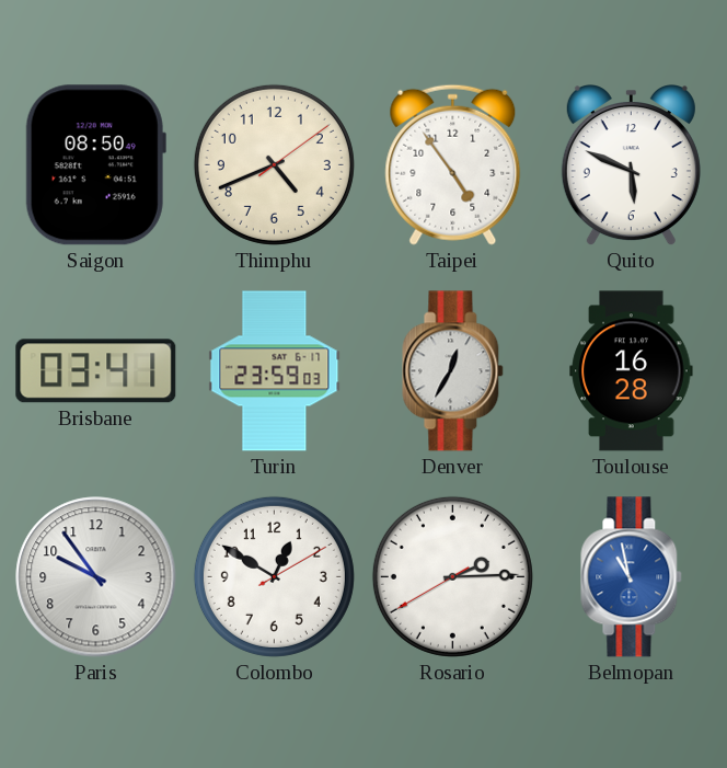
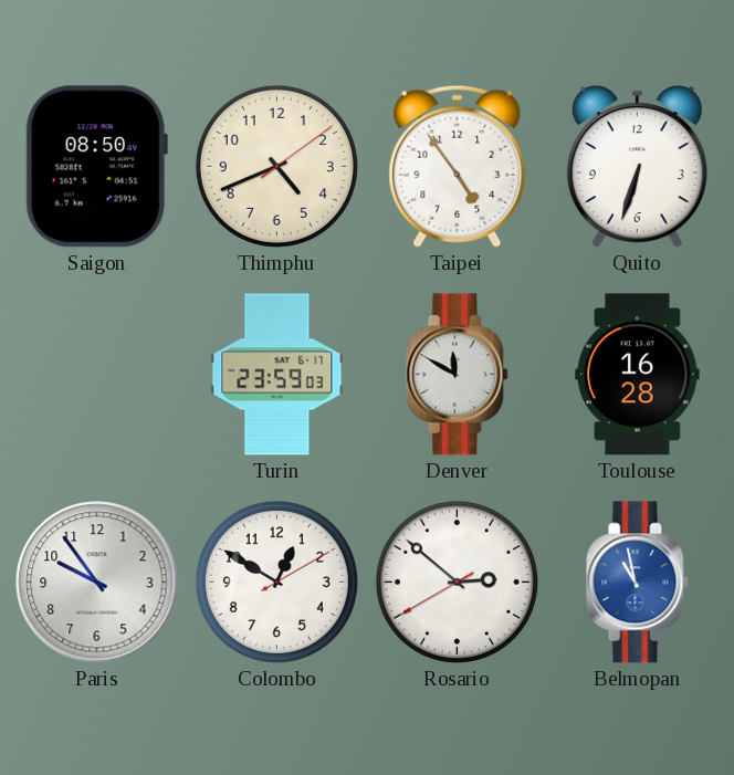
Quito: 5:49 -> 6:33
Brisbane: 03:41 -> none
Denver: 12:35 -> 11:50
Rosario: 2:14 -> 2:51
